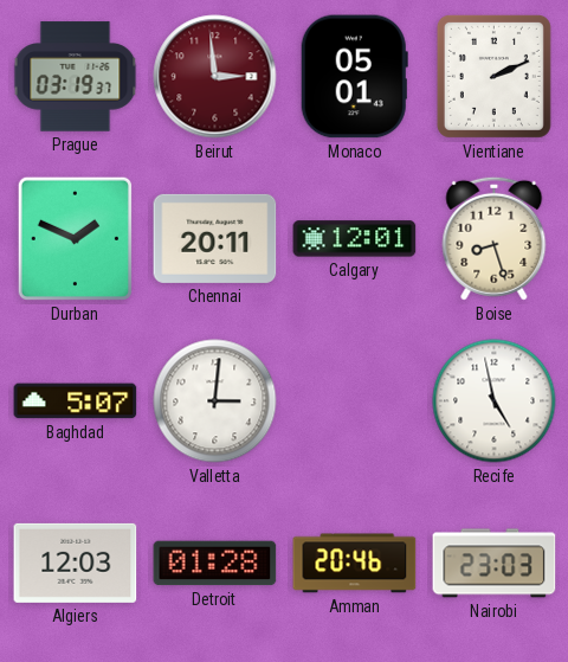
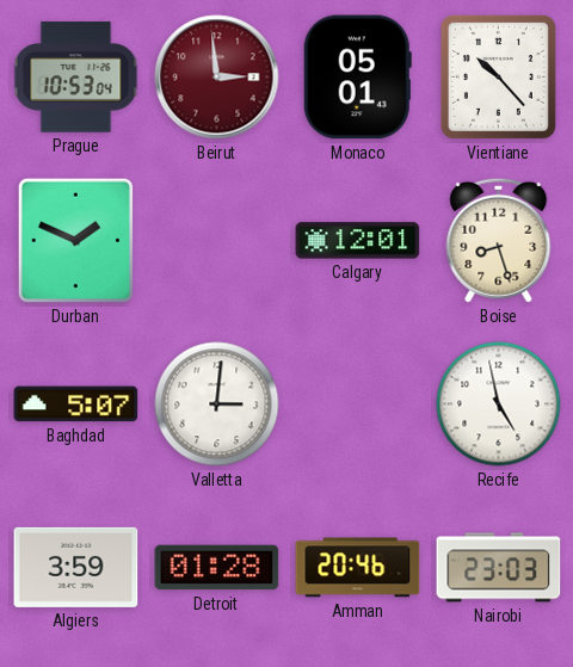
Prague: 03:19 -> 10:53
Vientiane: 2:11 -> 10:23
Chennai: 20:11 -> none
Algiers: 12:03 -> 3:59
